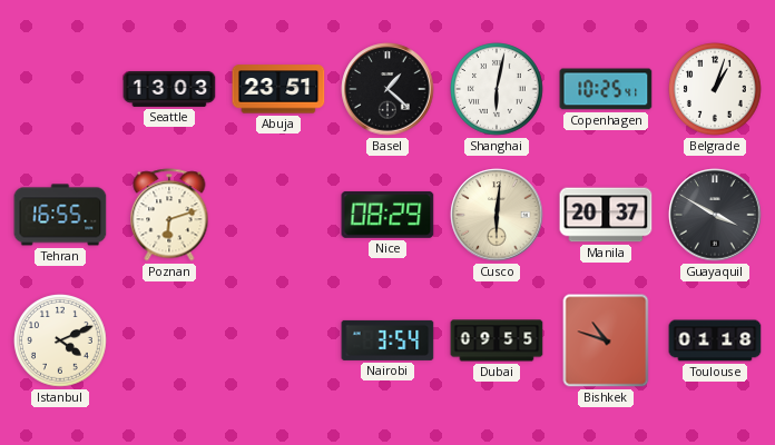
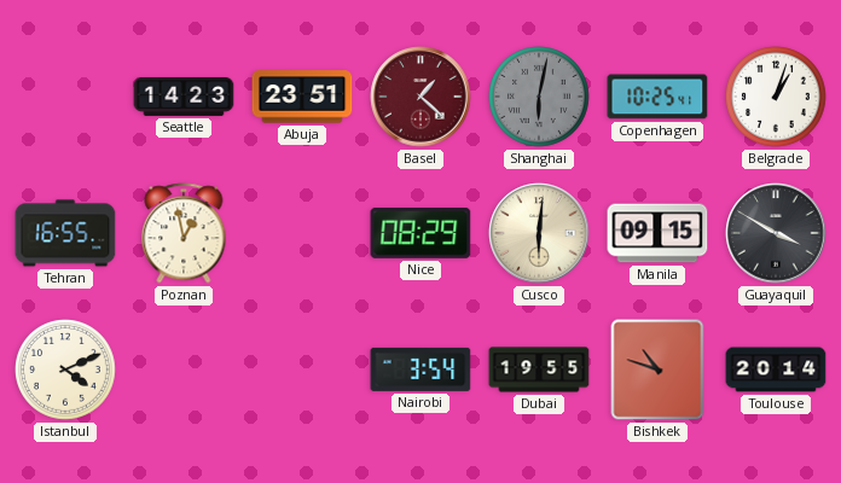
Seattle: 13:03 -> 14:23
Basel dial: black -> burgundy
Shanghai dial: white -> grey
Poznan: 6:12 -> 12:58
Manila: 20:37 -> 09:15
Dubai: 09:55 -> 19:55
Toulouse: 01:18 -> 20:14
